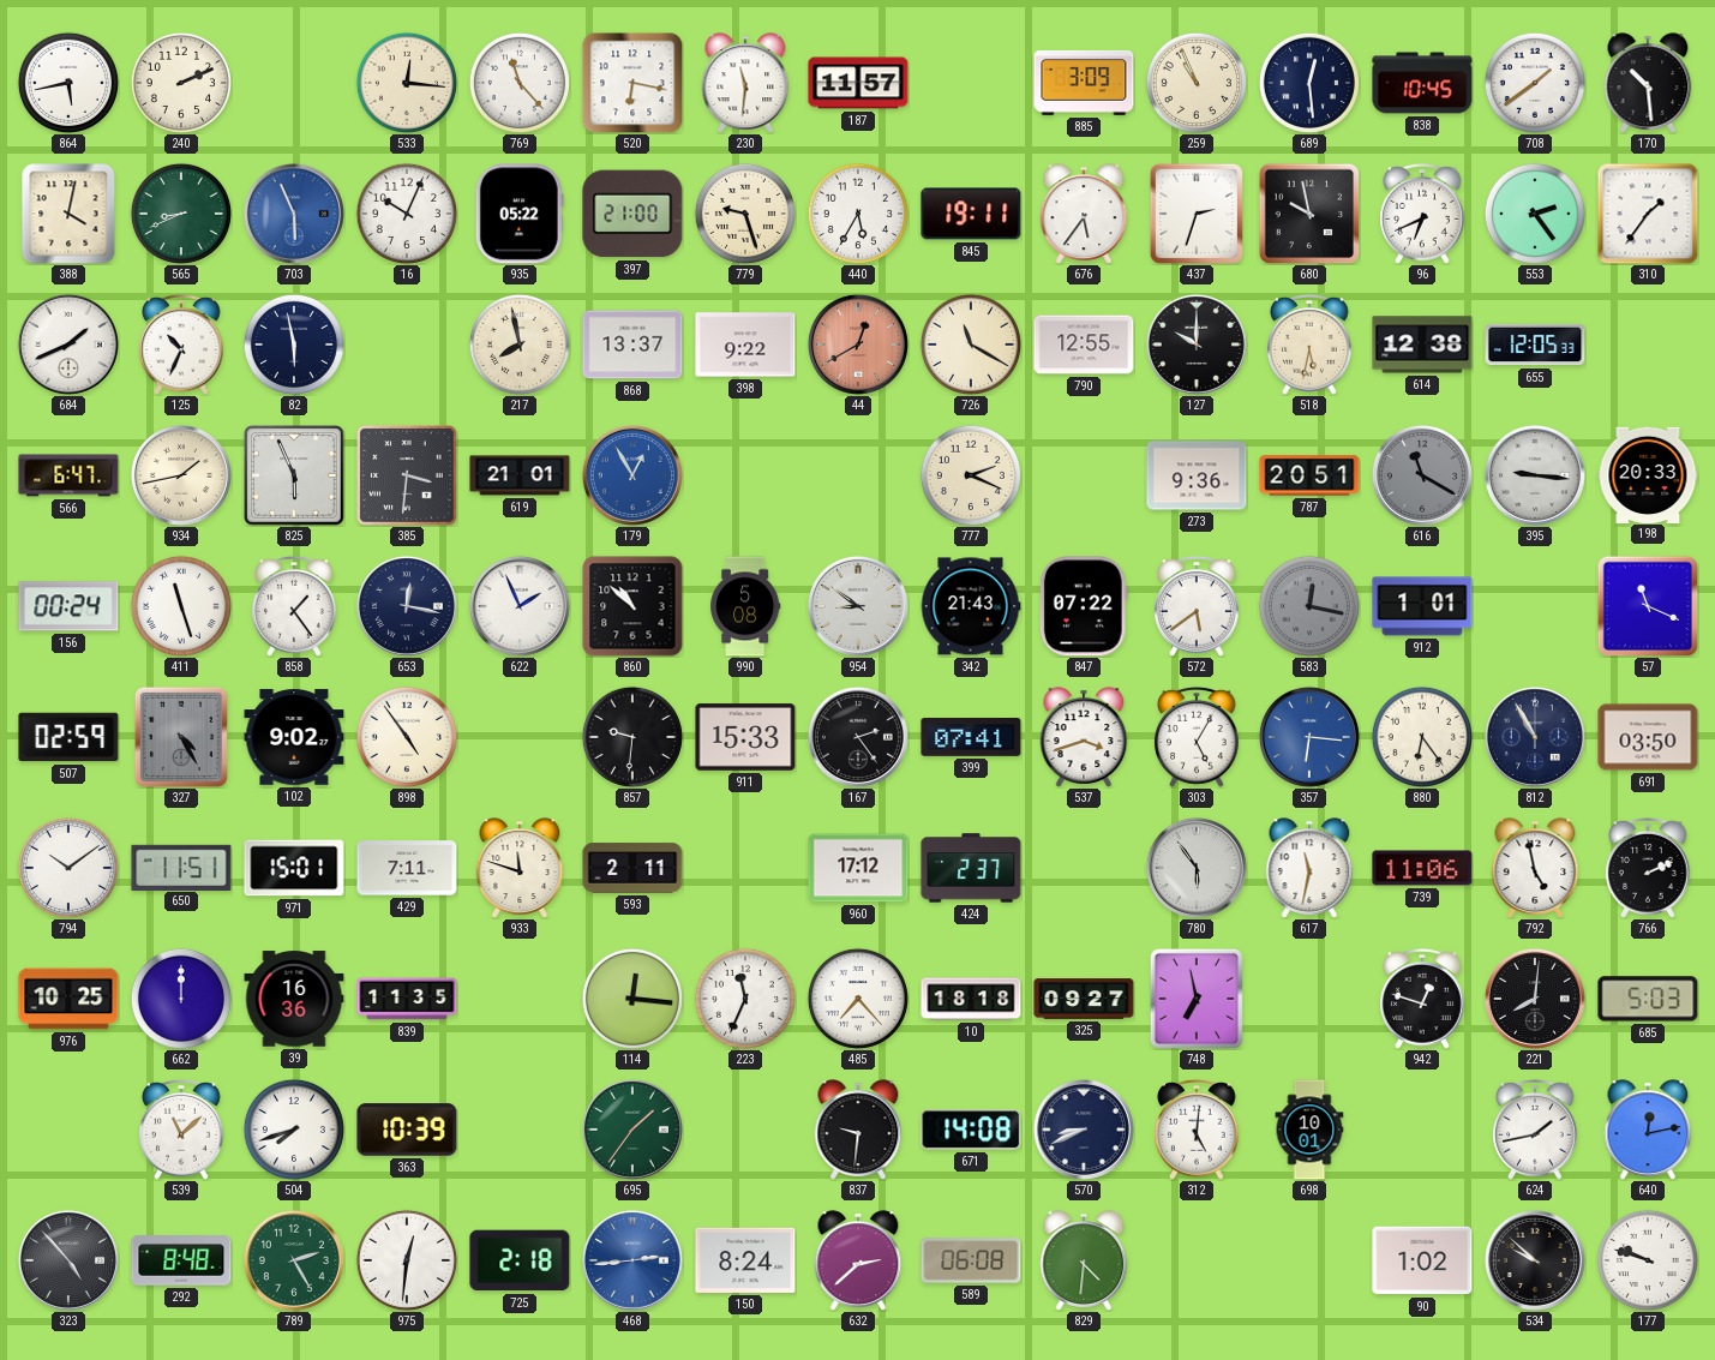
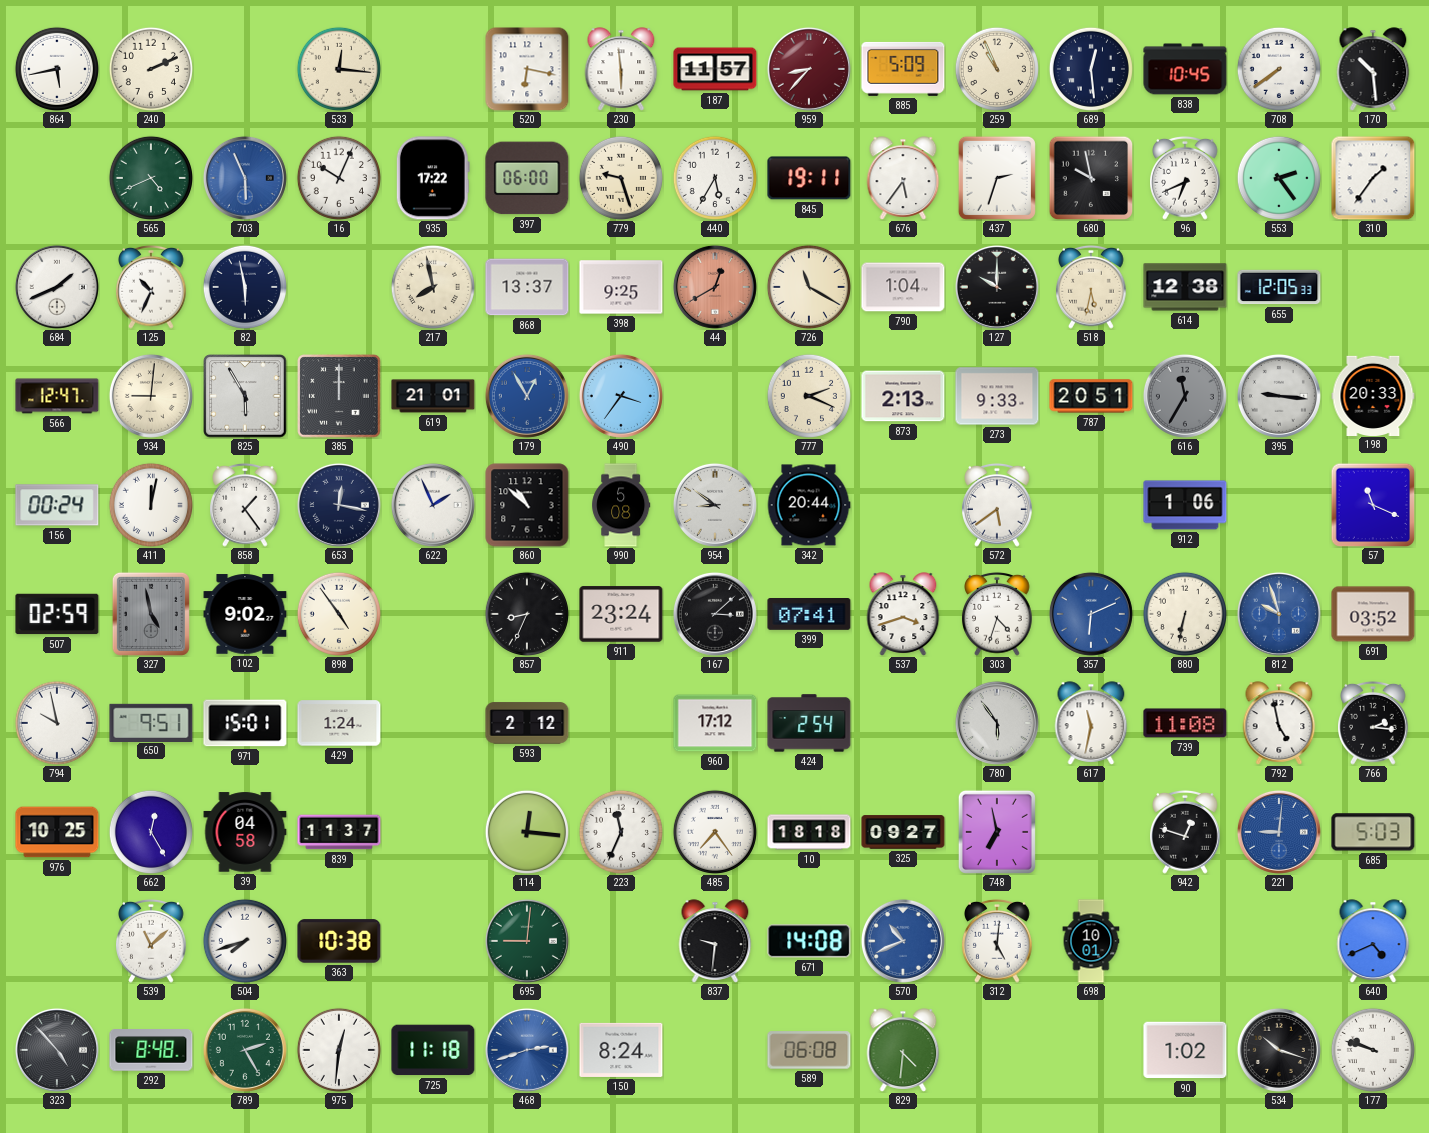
769: 11:23 -> none
230: 11:31 -> 5:59
959: none -> 8:37
885: 3:09 -> 5:09
708: 1:39 -> 7:39
388: 4:02 -> none
565: 8:41 -> 4:41
935: 05:22 -> 17:22
397: 21:00 -> 06:00
398: 9:22 -> 9:25
790: 12:55 -> 1:04
566: 6:47 -> 12:47
934: 1:43 -> 9:01
825: 5:56 -> 5:55
385: 3:31 -> 12:00
490: none -> 3:36
873: none -> 2:13
273: 9:36 -> 9:33
616: 11:20 -> 11:35
411: 11:27 -> 12:02
342: 21:43 -> 20:44
847: 07:22 -> none
583: 12:17 -> none
912: 1:01 -> 1:06
327: 4:25 -> 4:58
857: 9:31 -> 8:34
911: 15:33 -> 23:24
167: 2:24 -> 3:08
303: 5:05 -> 4:33
357: 6:16 -> 6:11
880: 6:24 -> 6:32
812: 10:55 -> 9:57
812 dial: navy -> blue
691: 03:50 -> 03:52
794: 10:09 -> 9:58
650: 11:51 -> 9:51
429: 7:11 -> 1:24
933: 11:48 -> none
593: 2:11 -> 2:12
424: 2:37 -> 2:54
739: 11:06 -> 11:08
766: 2:11 -> 2:16
662: 12:00 -> 12:25
39: 16:36 -> 04:58
839: 11:35 -> 11:37
485: 7:23 -> 7:24
221: 8:01 -> 9:01
221 dial: black -> blue
363: 10:39 -> 10:38
695: 1:36 -> 9:01
570: 8:41 -> 10:41
570 dial: navy -> blue
624: 1:43 -> none
640: 12:13 -> 4:41
725: 2:18 -> 11:18
468: 2:44 -> 2:42
632: 2:38 -> none
534: 9:52 -> 10:18
